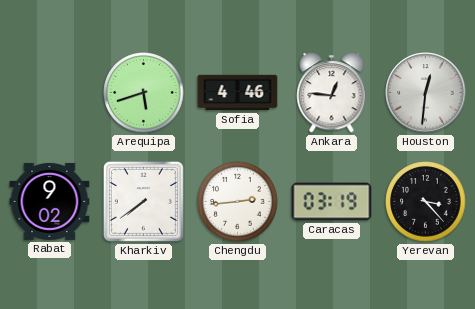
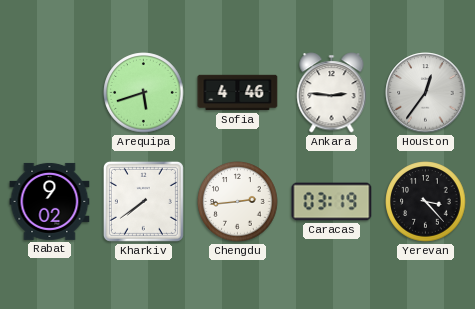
Ankara: 12:46 -> 2:46
Houston: 12:31 -> 12:36
